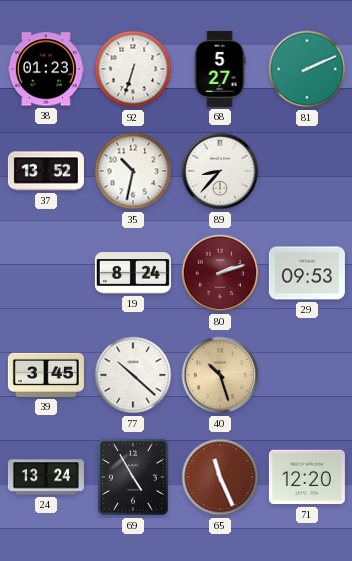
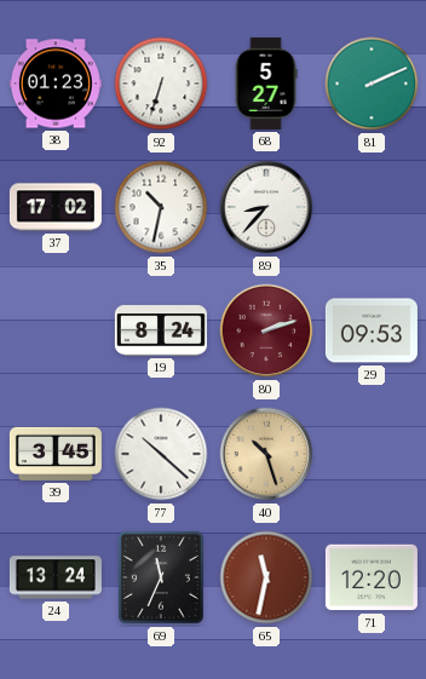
37: 13:52 -> 17:02
69: 4:55 -> 11:34
65: 11:26 -> 11:32
